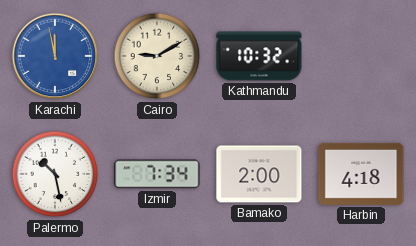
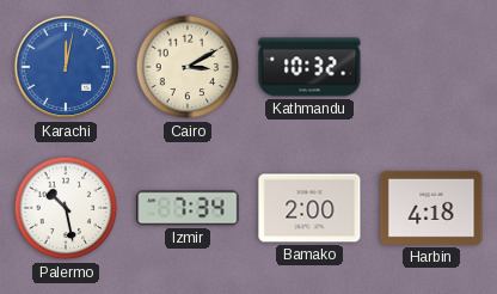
Karachi: 11:58 -> 12:02
Cairo: 9:10 -> 3:10
